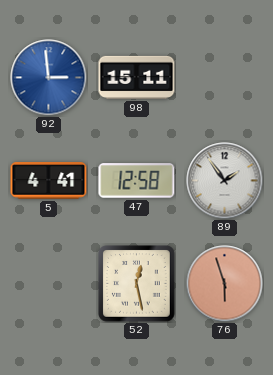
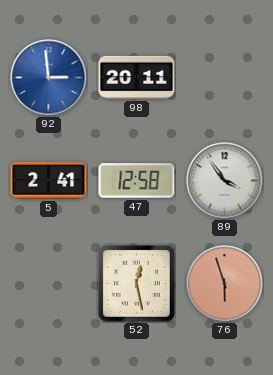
98: 15:11 -> 20:11
5: 4:41 -> 2:41
89: 1:54 -> 3:54
